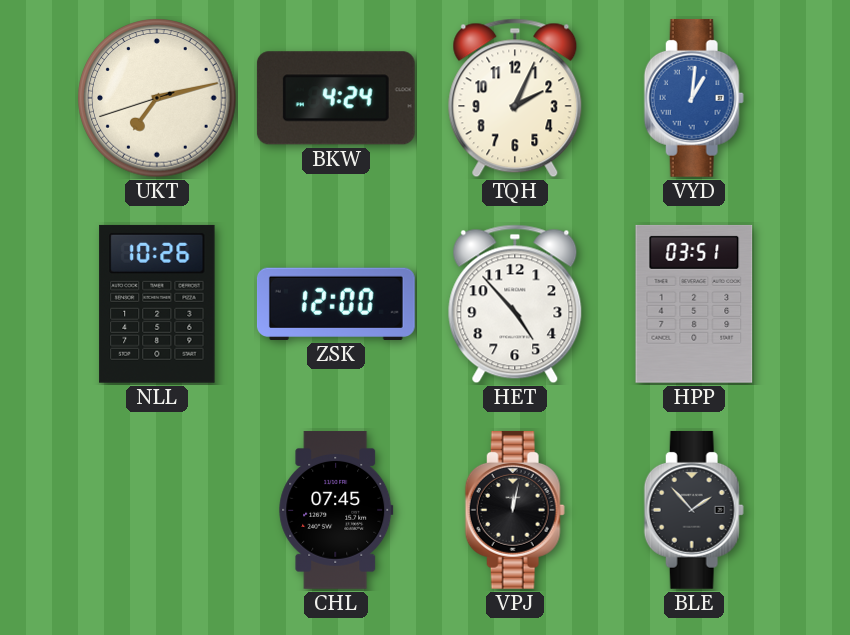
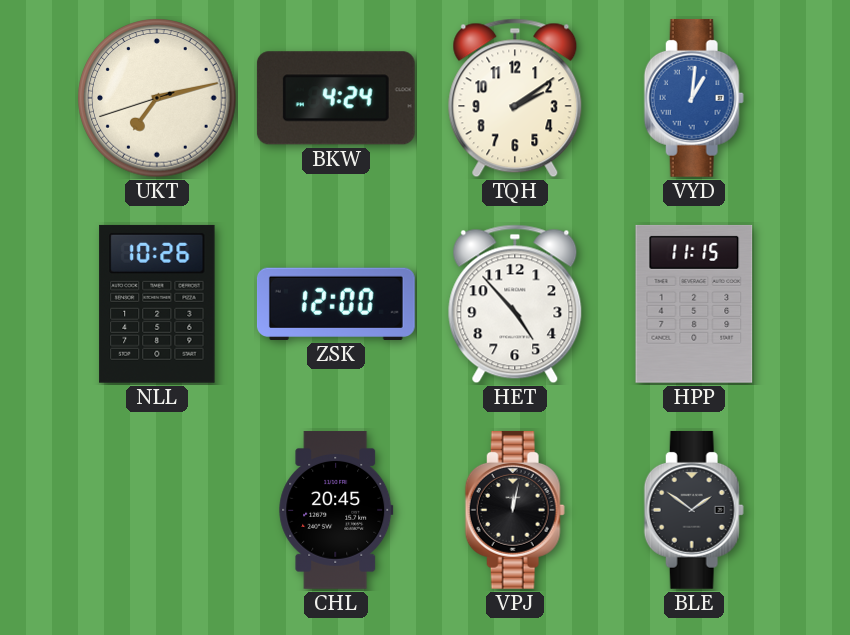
TQH: 2:04 -> 2:09
HPP: 03:51 -> 11:15
CHL: 07:45 -> 20:45
BLE: 1:53 -> 1:51
